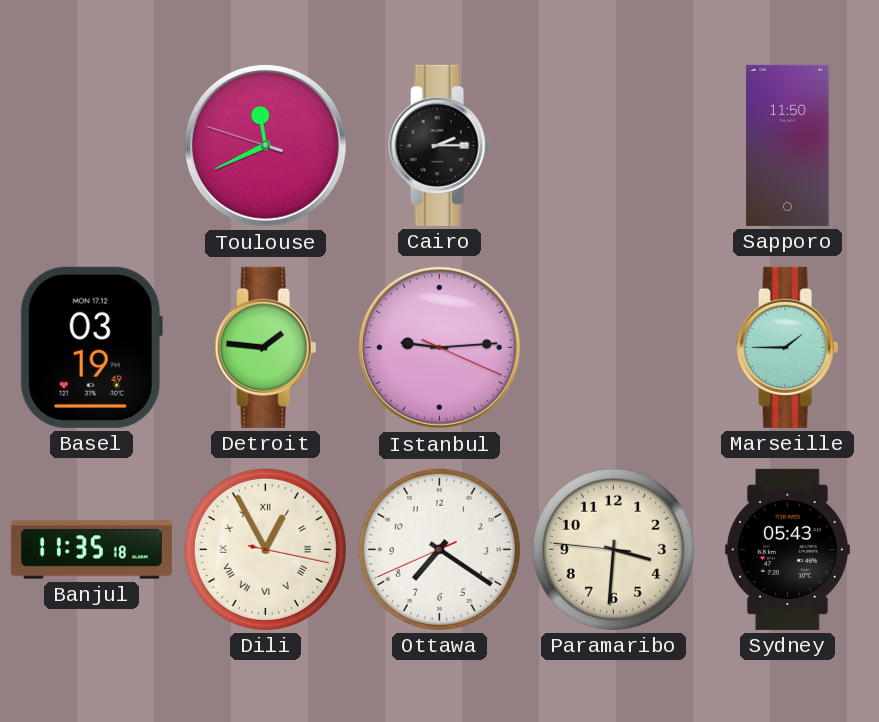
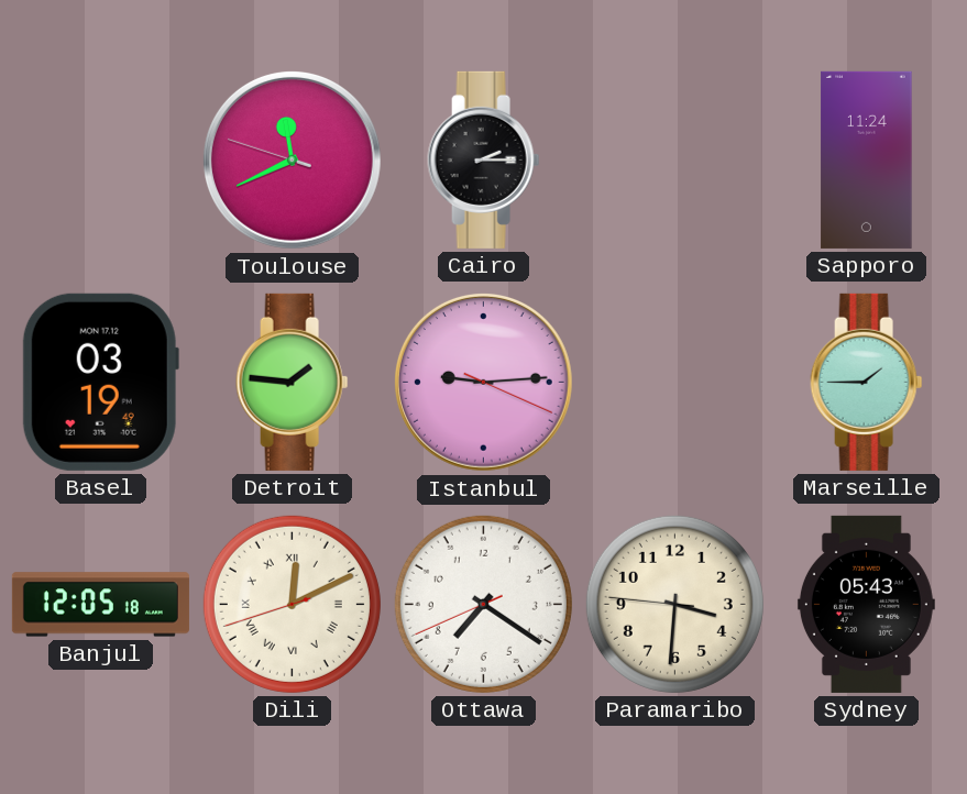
Sapporo: 11:50 -> 11:24
Banjul: 11:35 -> 12:05
Dili: 12:55 -> 12:10
